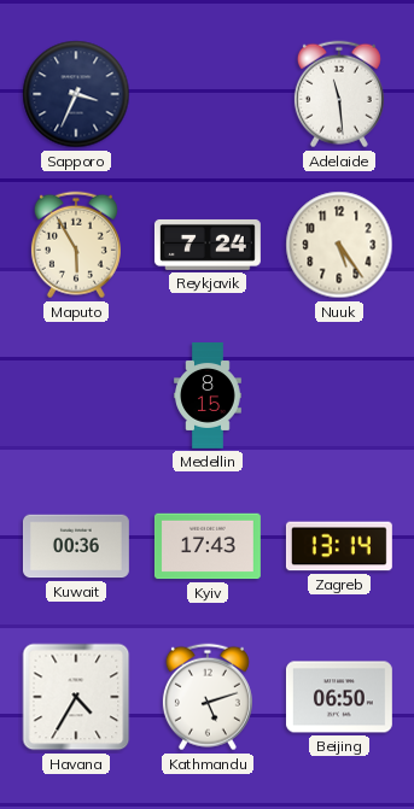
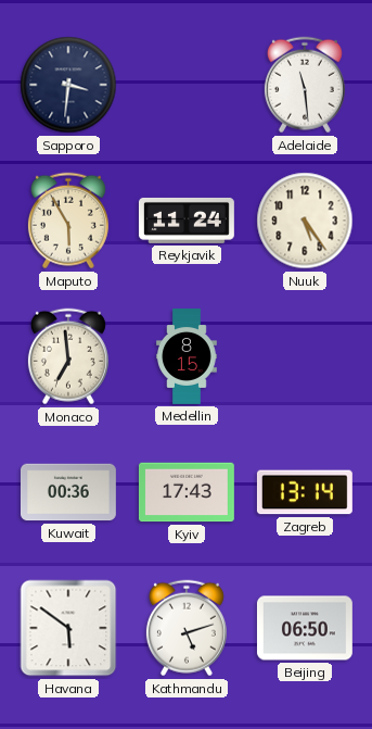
Sapporo: 3:34 -> 3:31
Reykjavik: 7:24 -> 11:24
Monaco: none -> 6:59
Havana: 4:35 -> 5:51
